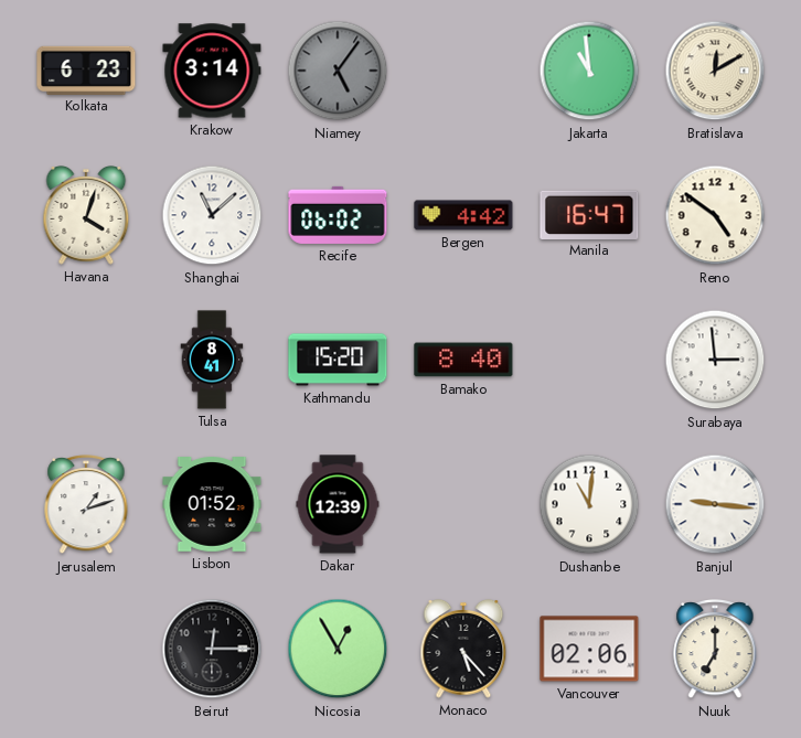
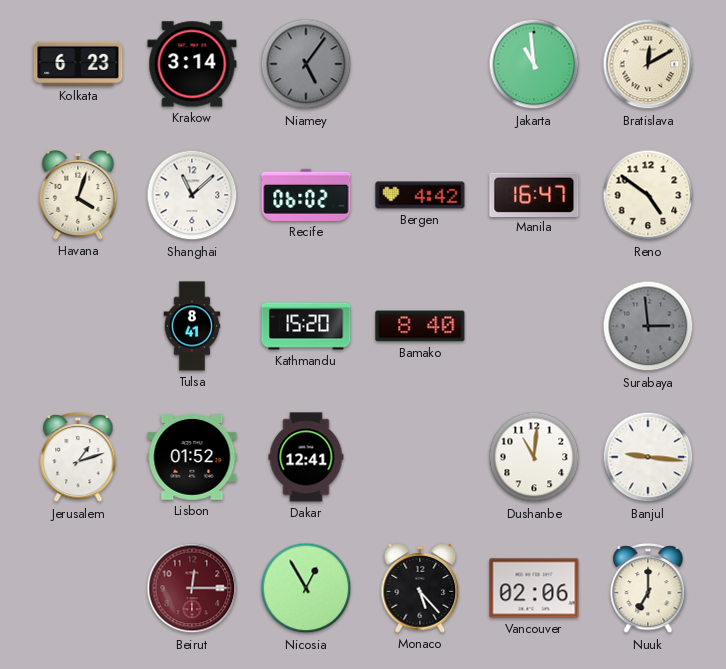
Surabaya dial: white -> grey
Dakar: 12:39 -> 12:41
Beirut dial: black -> burgundy
